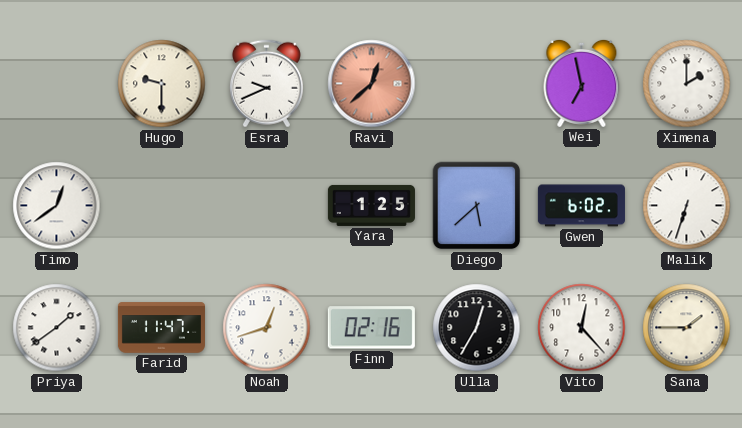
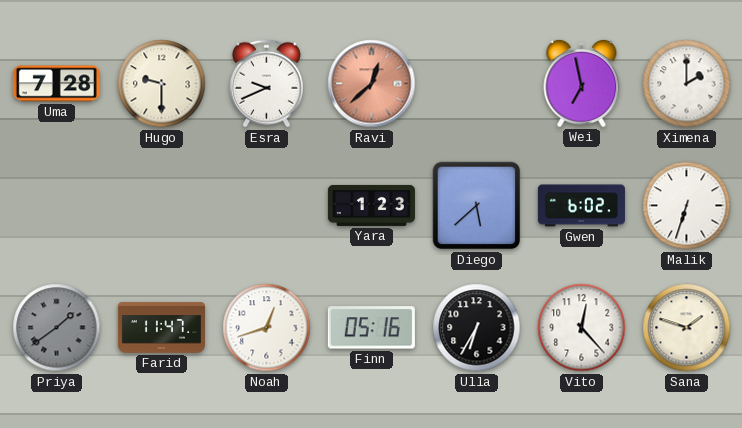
Uma: none -> 7:28
Timo: 12:39 -> none
Yara: 1:25 -> 1:23
Priya dial: white -> grey
Finn: 02:16 -> 05:16
Ulla: 12:35 -> 6:35
Sana: 1:45 -> 1:48
